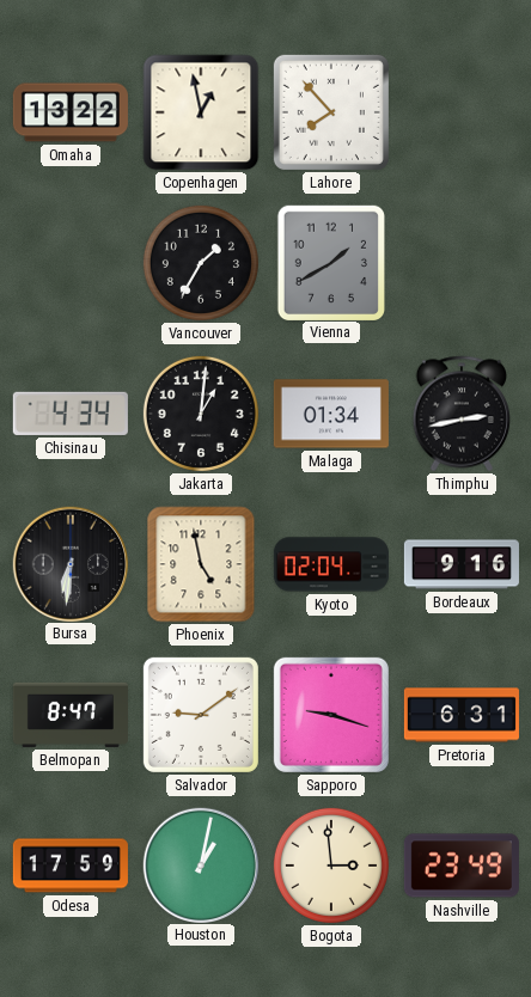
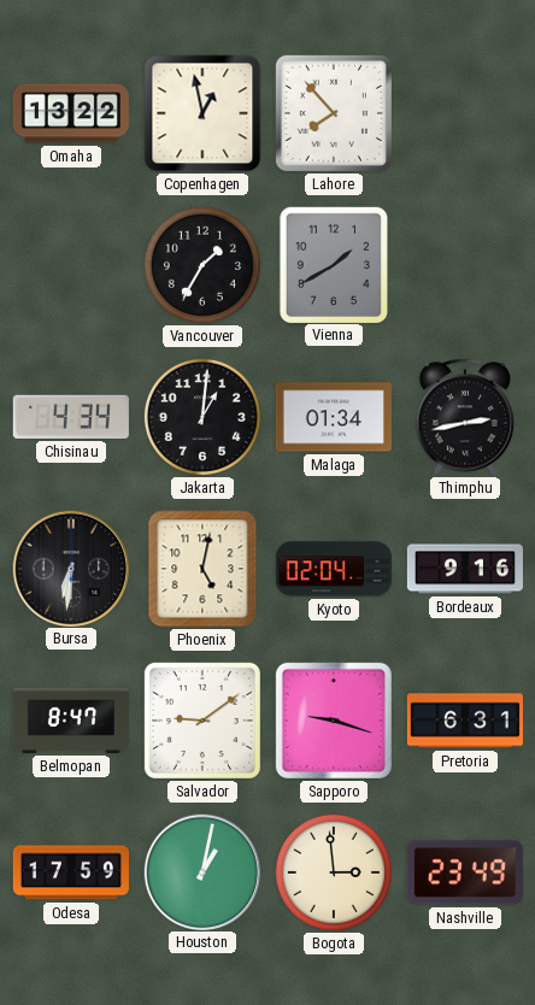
Phoenix: 4:58 -> 5:02
